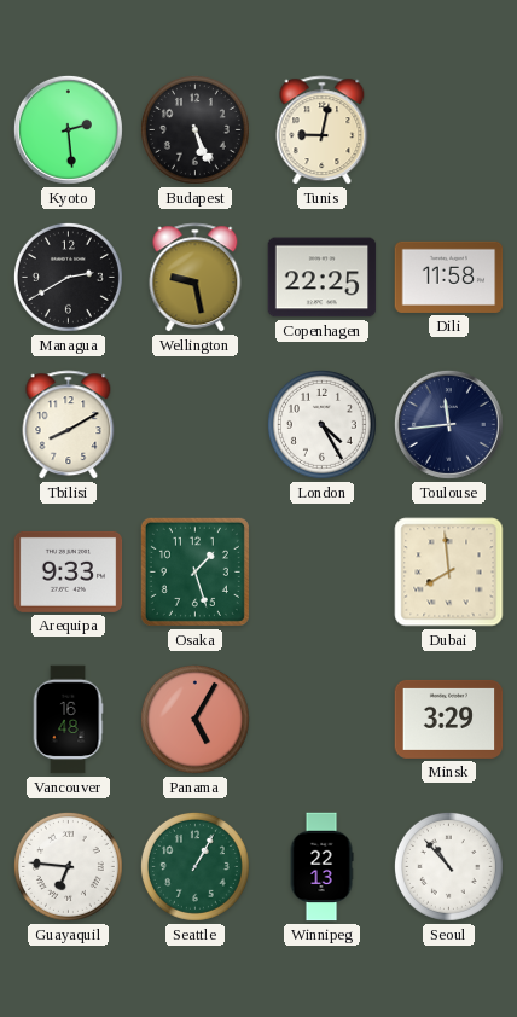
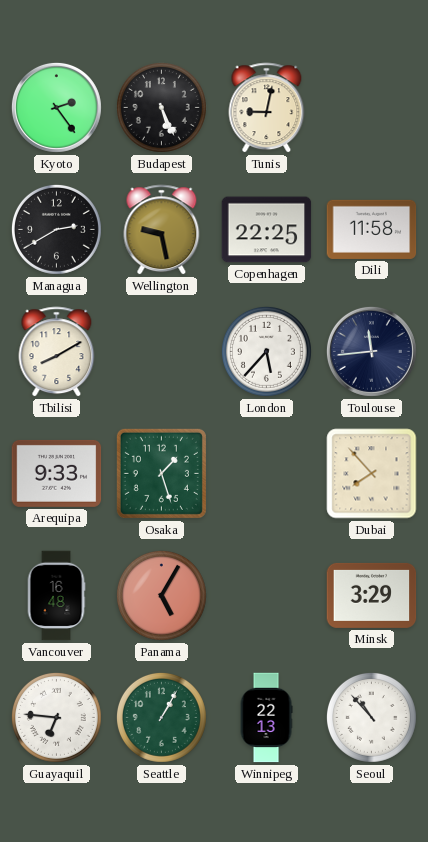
Kyoto: 2:29 -> 2:24
London: 4:25 -> 5:37
Dubai: 7:59 -> 7:53
